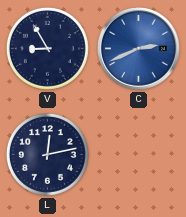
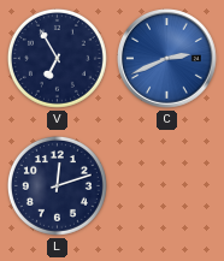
V: 8:55 -> 6:55
L: 12:13 -> 12:12
